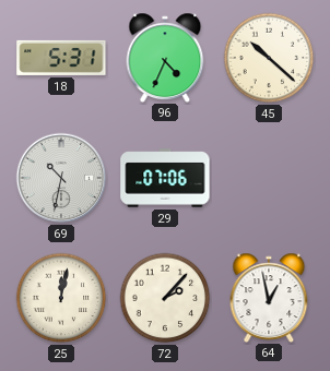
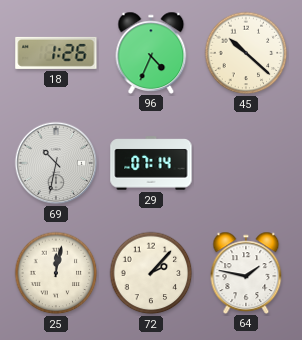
18: 5:31 -> 1:26
29: 07:06 -> 07:14
64: 12:58 -> 1:47
